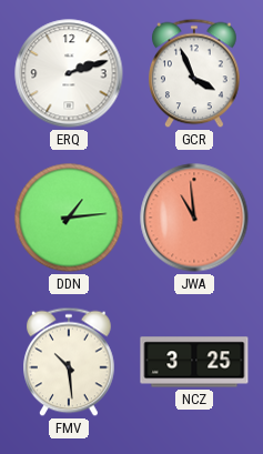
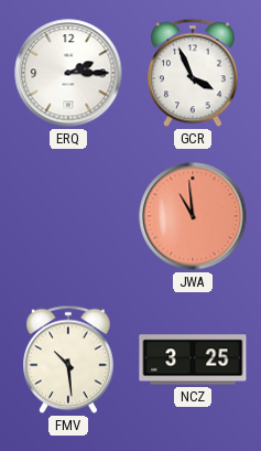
ERQ: 2:12 -> 2:15
DDN: 1:14 -> none
